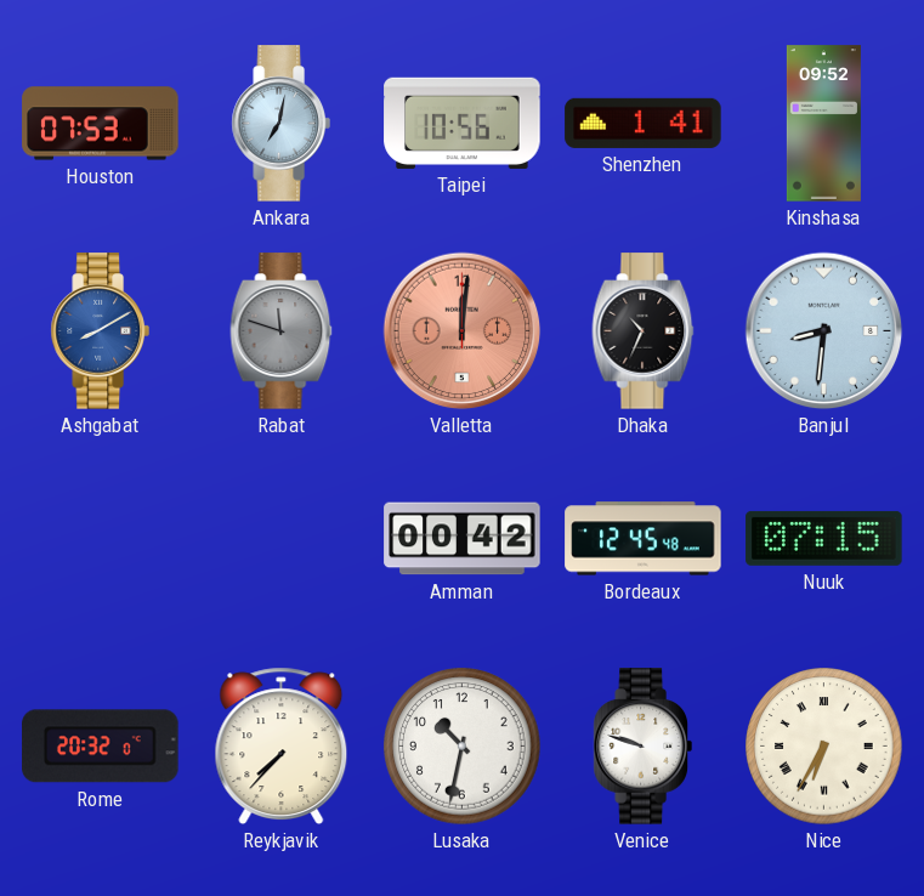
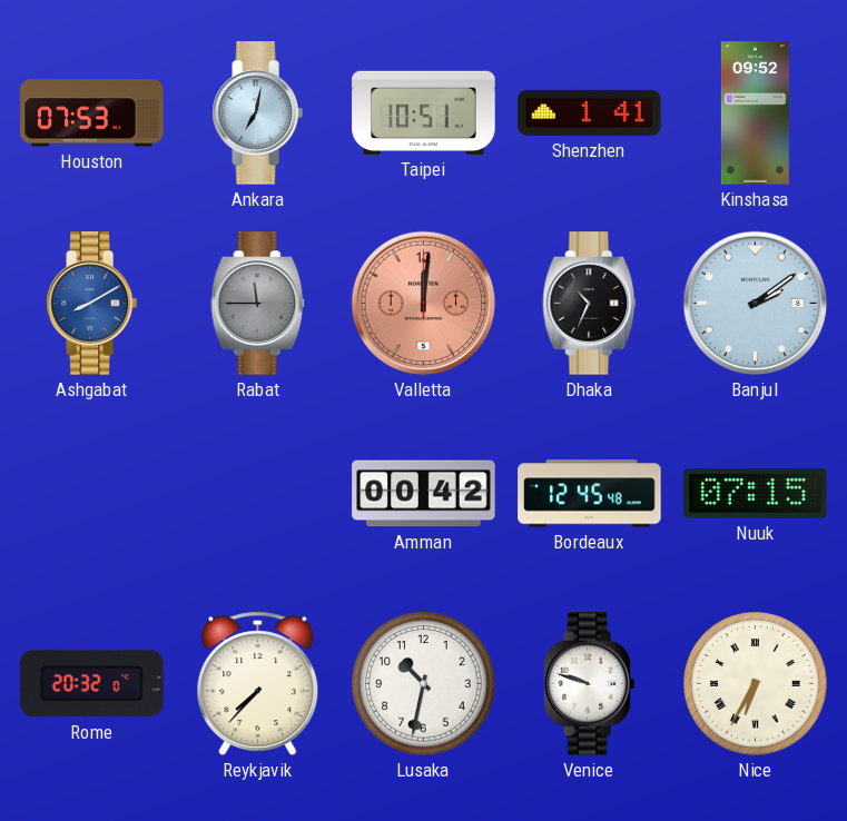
Taipei: 10:56 -> 10:51
Rabat: 11:48 -> 11:45
Banjul: 8:31 -> 2:09
